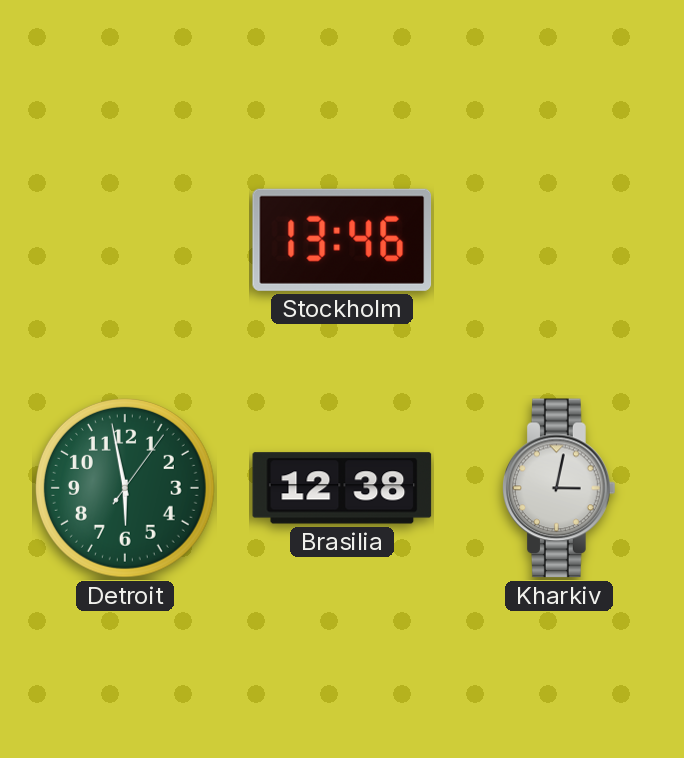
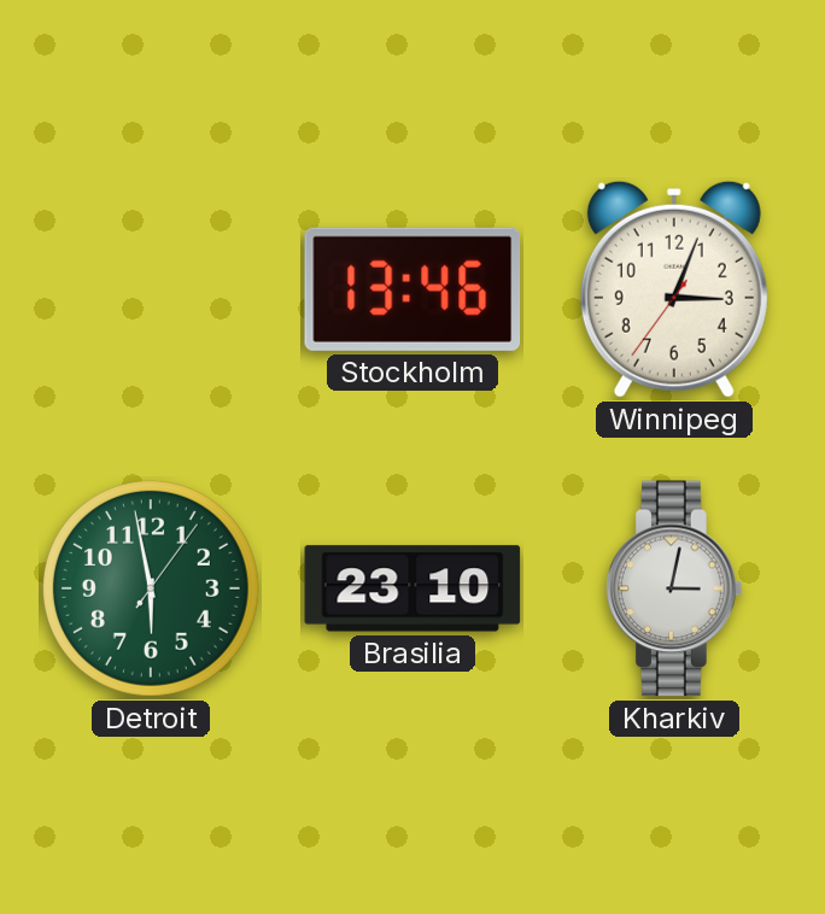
Winnipeg: none -> 3:03
Brasilia: 12:38 -> 23:10
